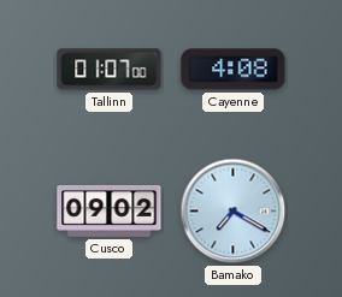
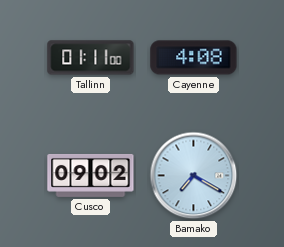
Tallinn: 01:07 -> 01:11
